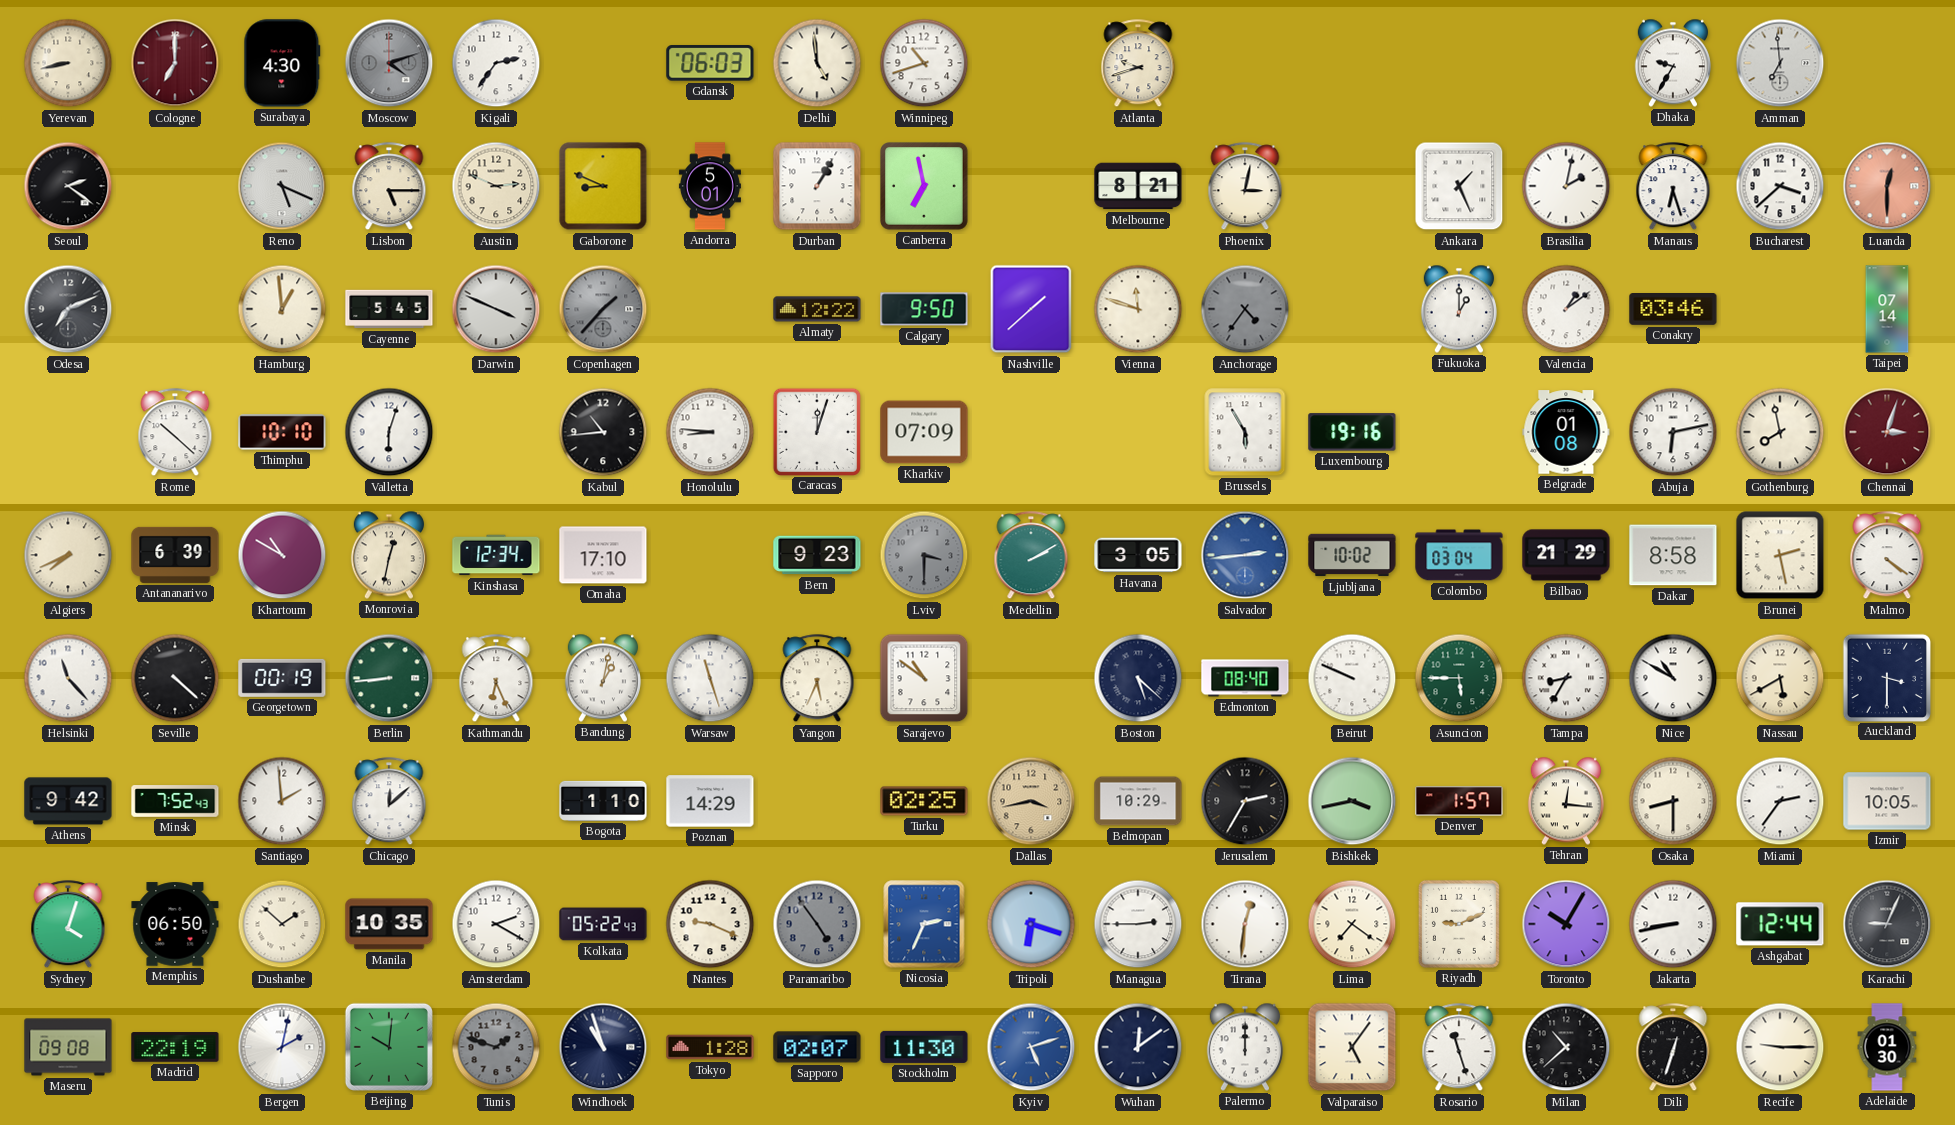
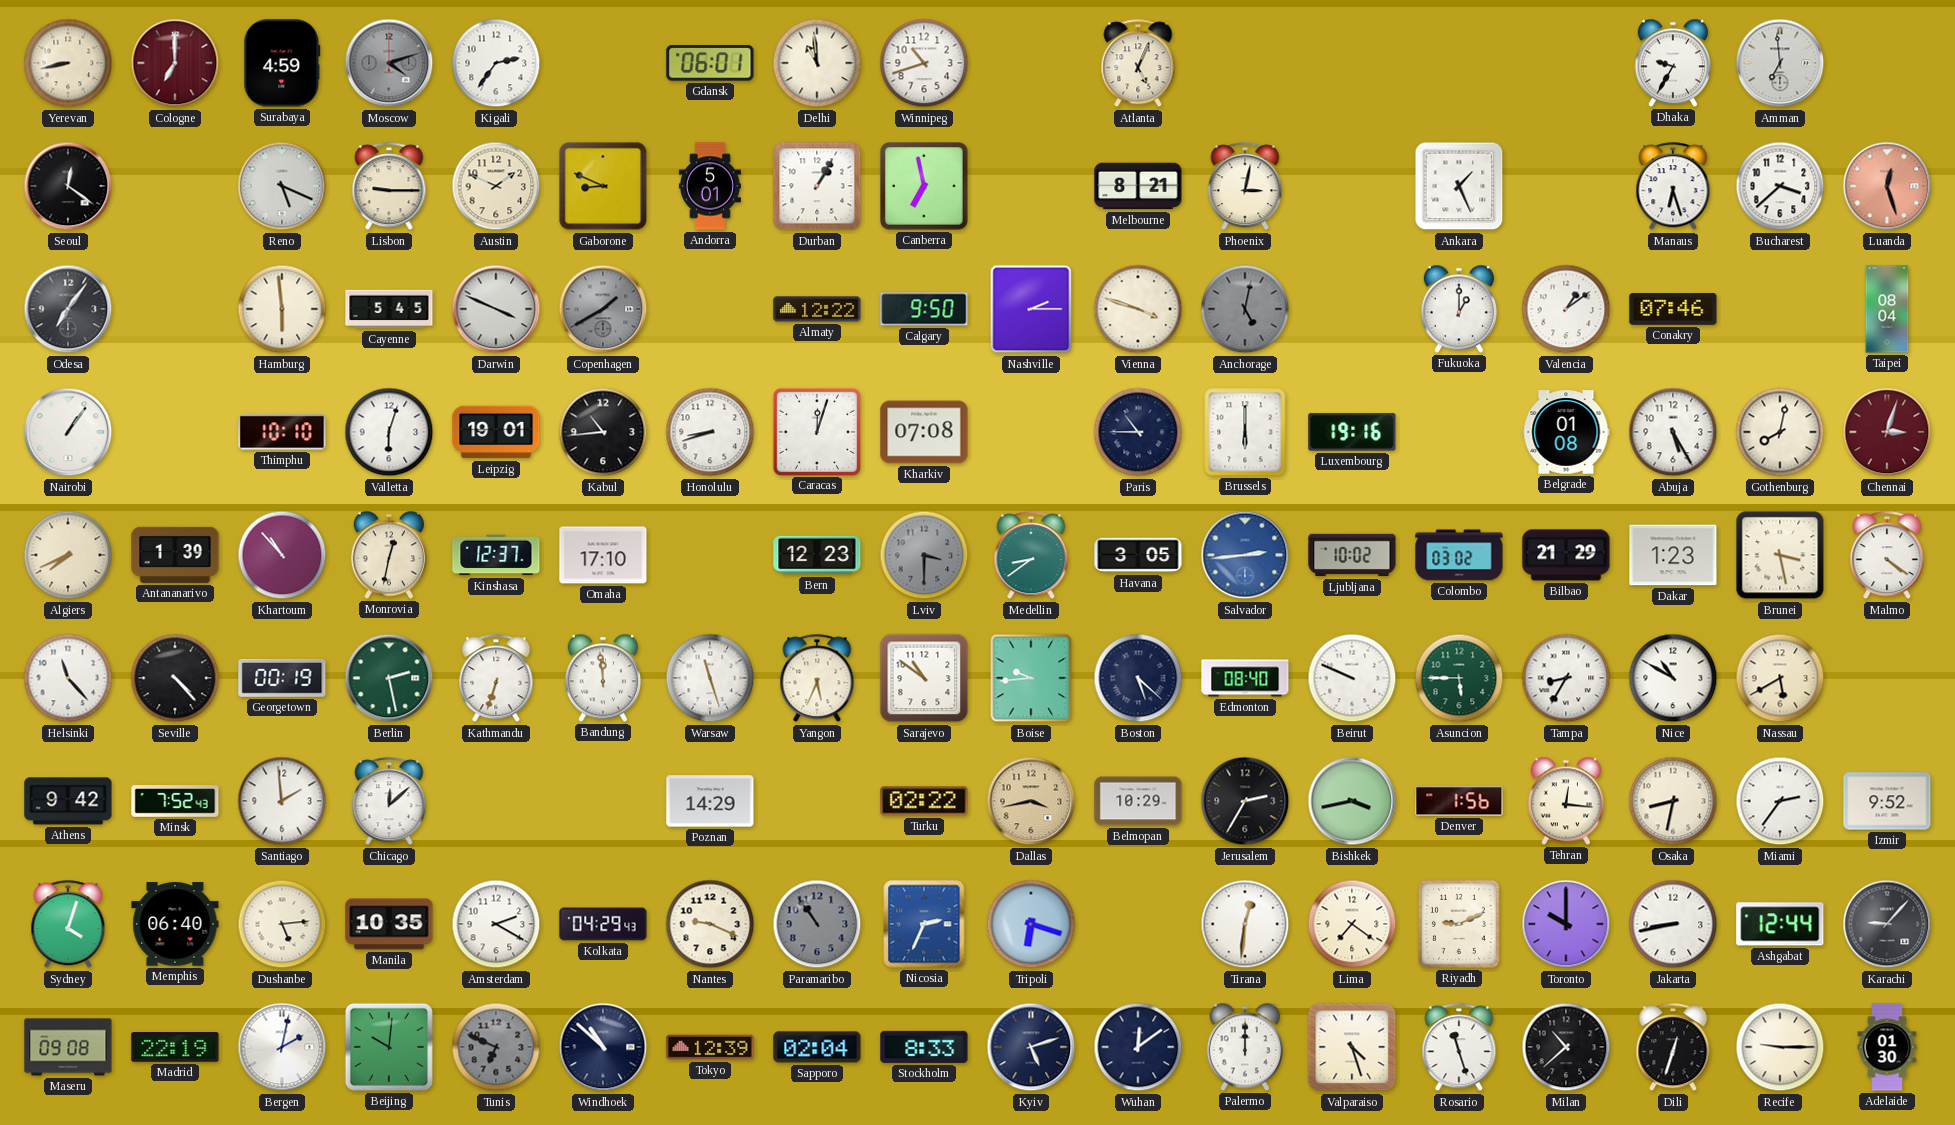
Surabaya: 4:30 -> 4:59
Gdansk: 06:03 -> 06:01
Delhi: 4:59 -> 10:59
Atlanta: 9:42 -> 5:04
Seoul: 2:21 -> 12:21
Lisbon: 5:15 -> 9:15
Austin: 2:49 -> 1:49
Brasilia: 2:02 -> none
Luanda: 12:30 -> 12:27
Odesa: 7:11 -> 7:06
Hamburg: 12:59 -> 5:59
Copenhagen: 1:37 -> 1:40
Nashville: 1:38 -> 2:15
Vienna: 11:48 -> 3:48
Anchorage: 4:36 -> 5:02
Conakry: 03:46 -> 07:46
Taipei: 07:14 -> 08:04
Nairobi: none -> 1:06
Rome: 10:22 -> none
Leipzig: none -> 19:01
Honolulu: 8:46 -> 8:42
Kharkiv: 07:09 -> 07:08
Paris: none -> 10:45
Brussels: 5:55 -> 6:00
Abuja: 6:13 -> 5:25
Gothenburg: 7:58 -> 8:02
Antananarivo: 6:39 -> 1:39
Khartoum: 10:50 -> 10:53
Kinshasa: 12:34 -> 12:37
Bern: 9:23 -> 12:23
Medellin: 2:10 -> 8:39
Colombo: 03:04 -> 03:02
Dakar: 8:58 -> 1:23
Brunei: 2:28 -> 3:28
Seville: 4:22 -> 4:23
Berlin: 8:44 -> 2:28
Kathmandu: 6:26 -> 6:33
Bandung: 1:02 -> 11:59
Boise: none -> 9:44
Auckland: 3:30 -> none
Bogota: 1:10 -> none
Turku: 02:25 -> 02:22
Denver: 1:57 -> 1:56
Osaka: 8:30 -> 8:32
Izmir: 10:05 -> 9:52
Memphis: 06:50 -> 06:40
Dushanbe: 1:52 -> 5:14
Kolkata: 05:22 -> 04:29
Paramaribo: 4:54 -> 10:54
Managua: 2:45 -> none
Toronto: 10:05 -> 10:00
Karachi: 9:04 -> 9:07
Tunis: 1:48 -> 6:49
Windhoek: 10:57 -> 10:52
Tokyo: 1:28 -> 12:39
Sapporo: 02:07 -> 02:04
Stockholm: 11:30 -> 8:33
Kyiv dial: blue -> navy
Valparaiso: 5:06 -> 4:27
